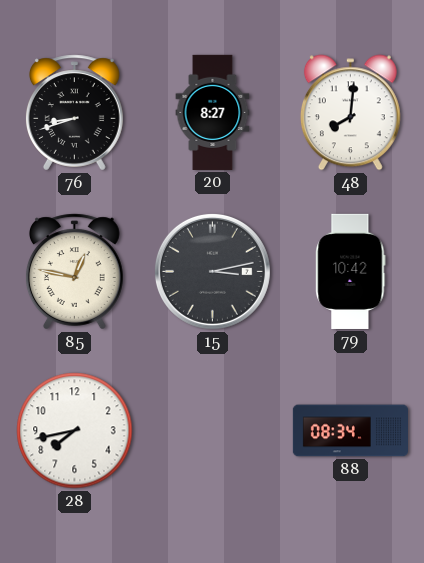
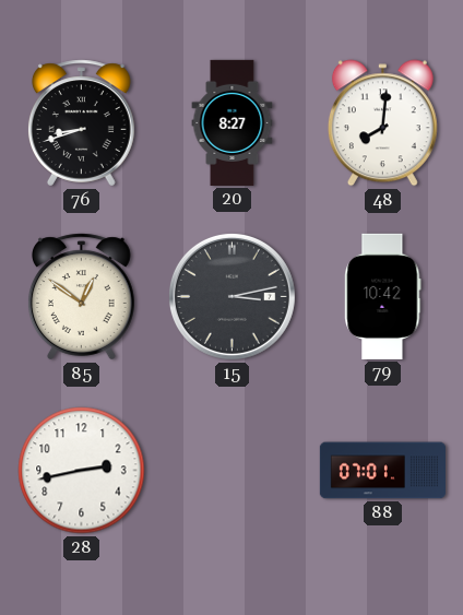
85: 12:47 -> 12:51
28: 7:43 -> 2:43
88: 08:34 -> 07:01
